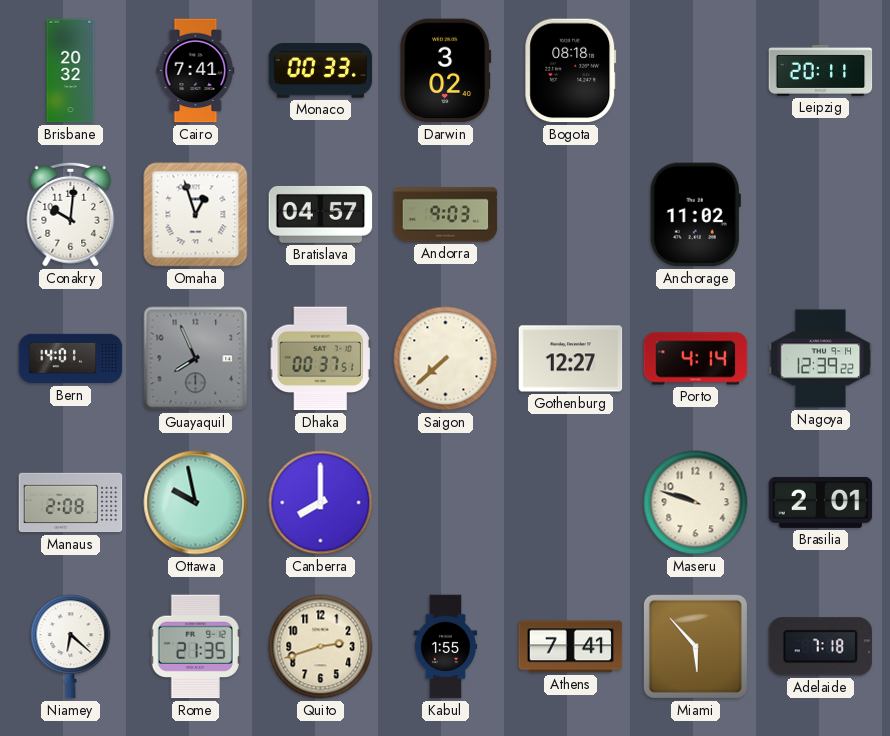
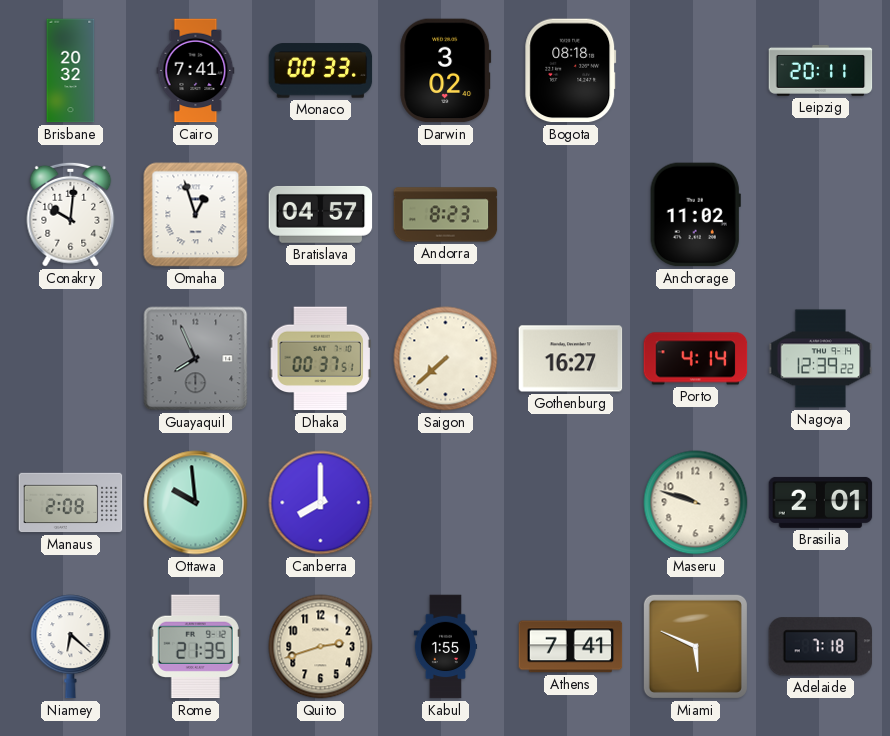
Andorra: 9:03 -> 8:23
Bern: 14:01 -> none
Gothenburg: 12:27 -> 16:27
Ottawa: 9:58 -> 9:59
Miami: 5:53 -> 5:49
